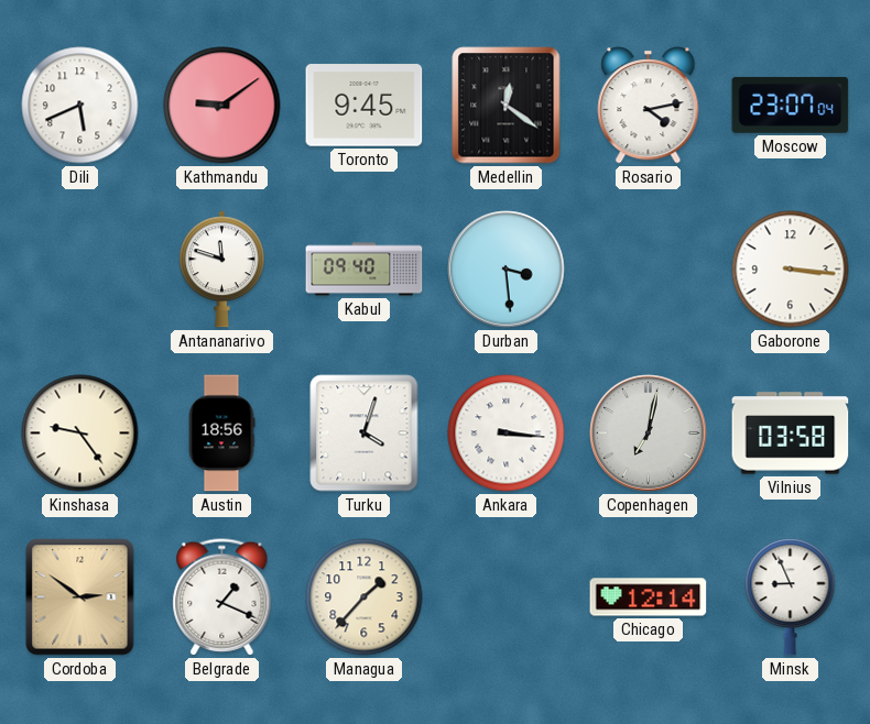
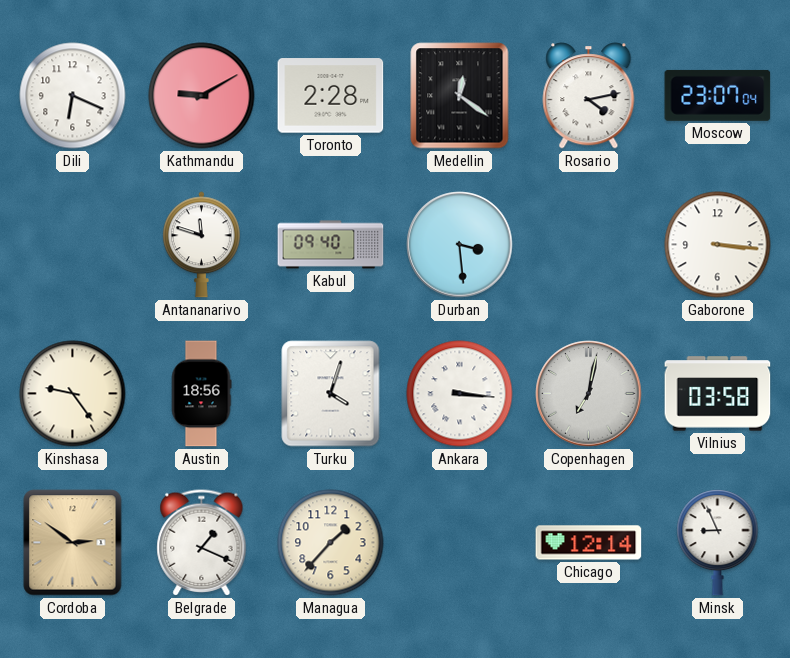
Dili: 5:41 -> 6:19
Kathmandu: 9:09 -> 9:10
Toronto: 9:45 -> 2:28
